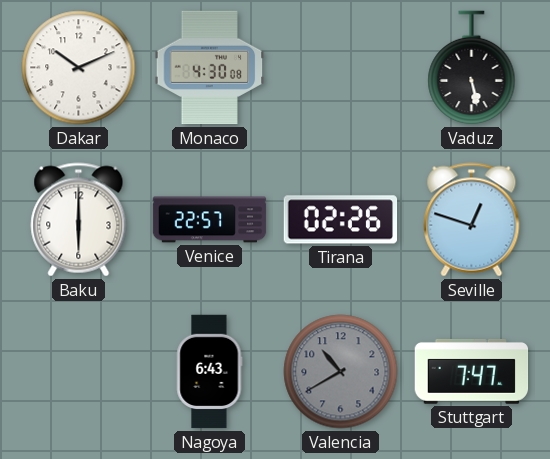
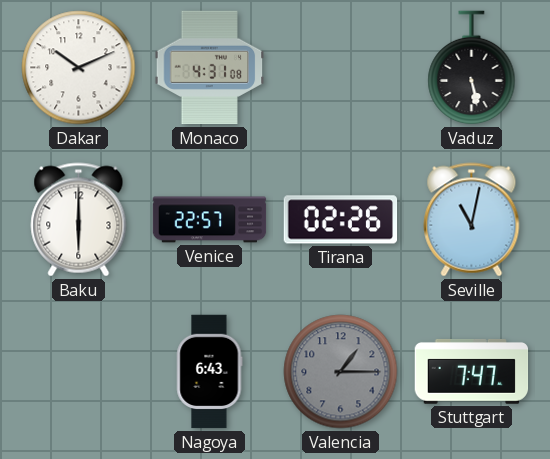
Monaco: 4:30 -> 4:31
Seville: 12:48 -> 11:02
Valencia: 10:40 -> 1:15
